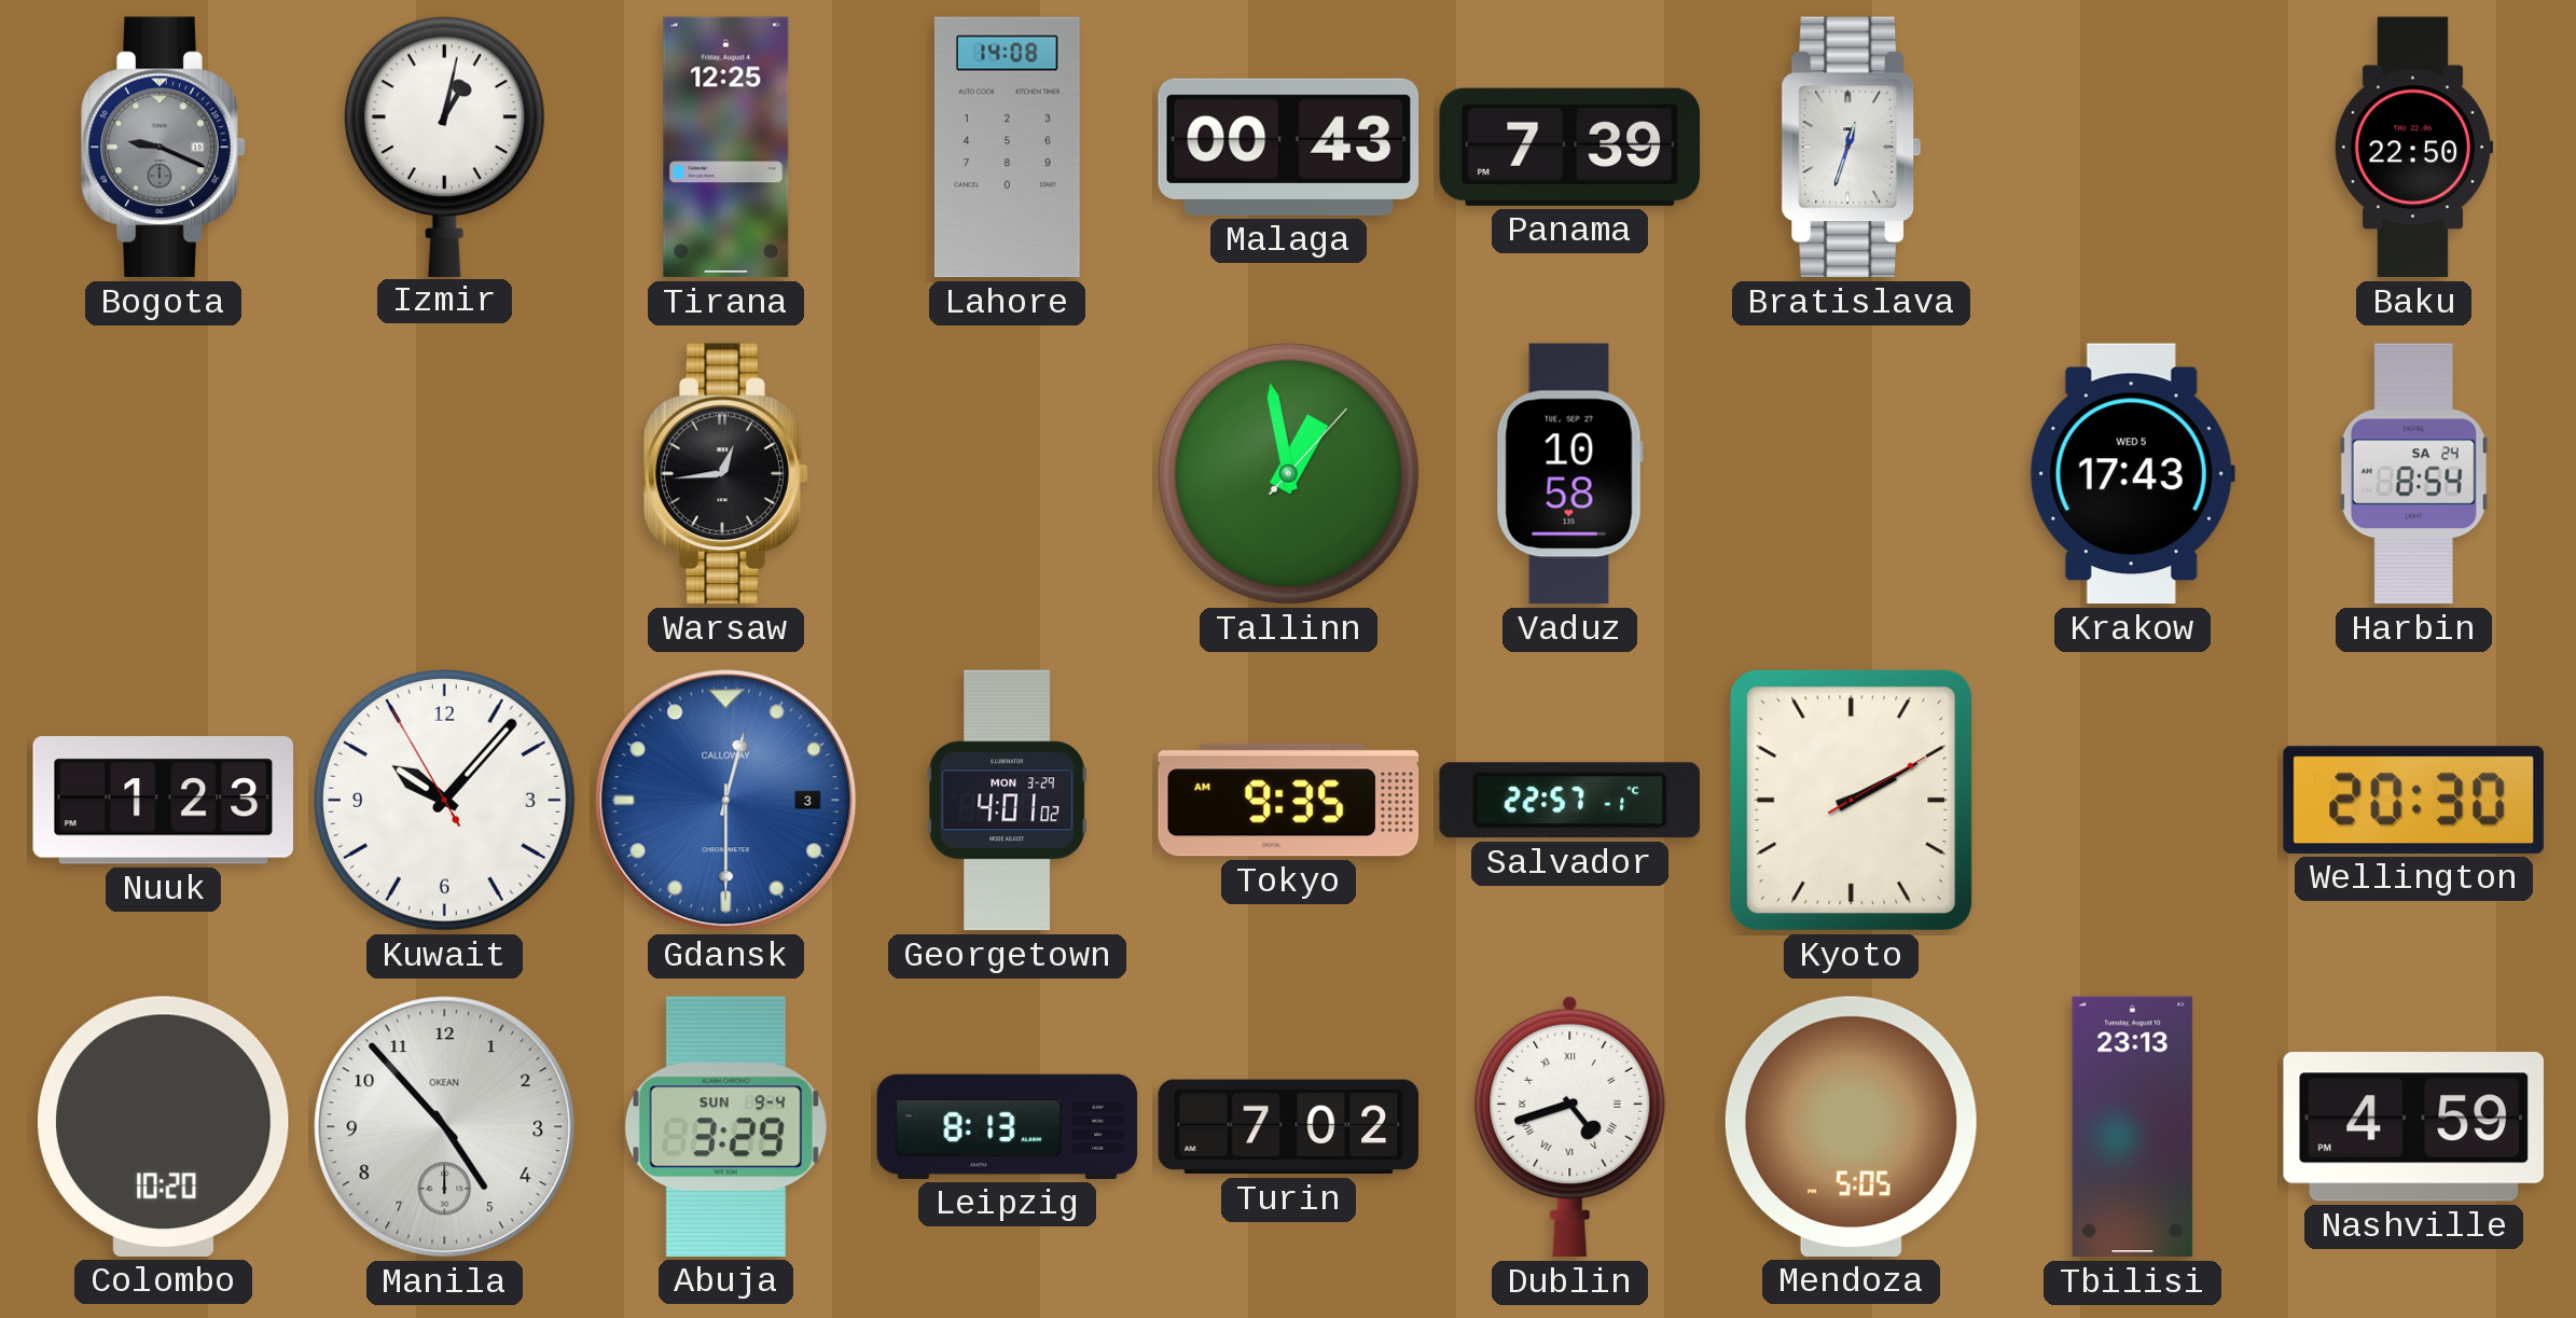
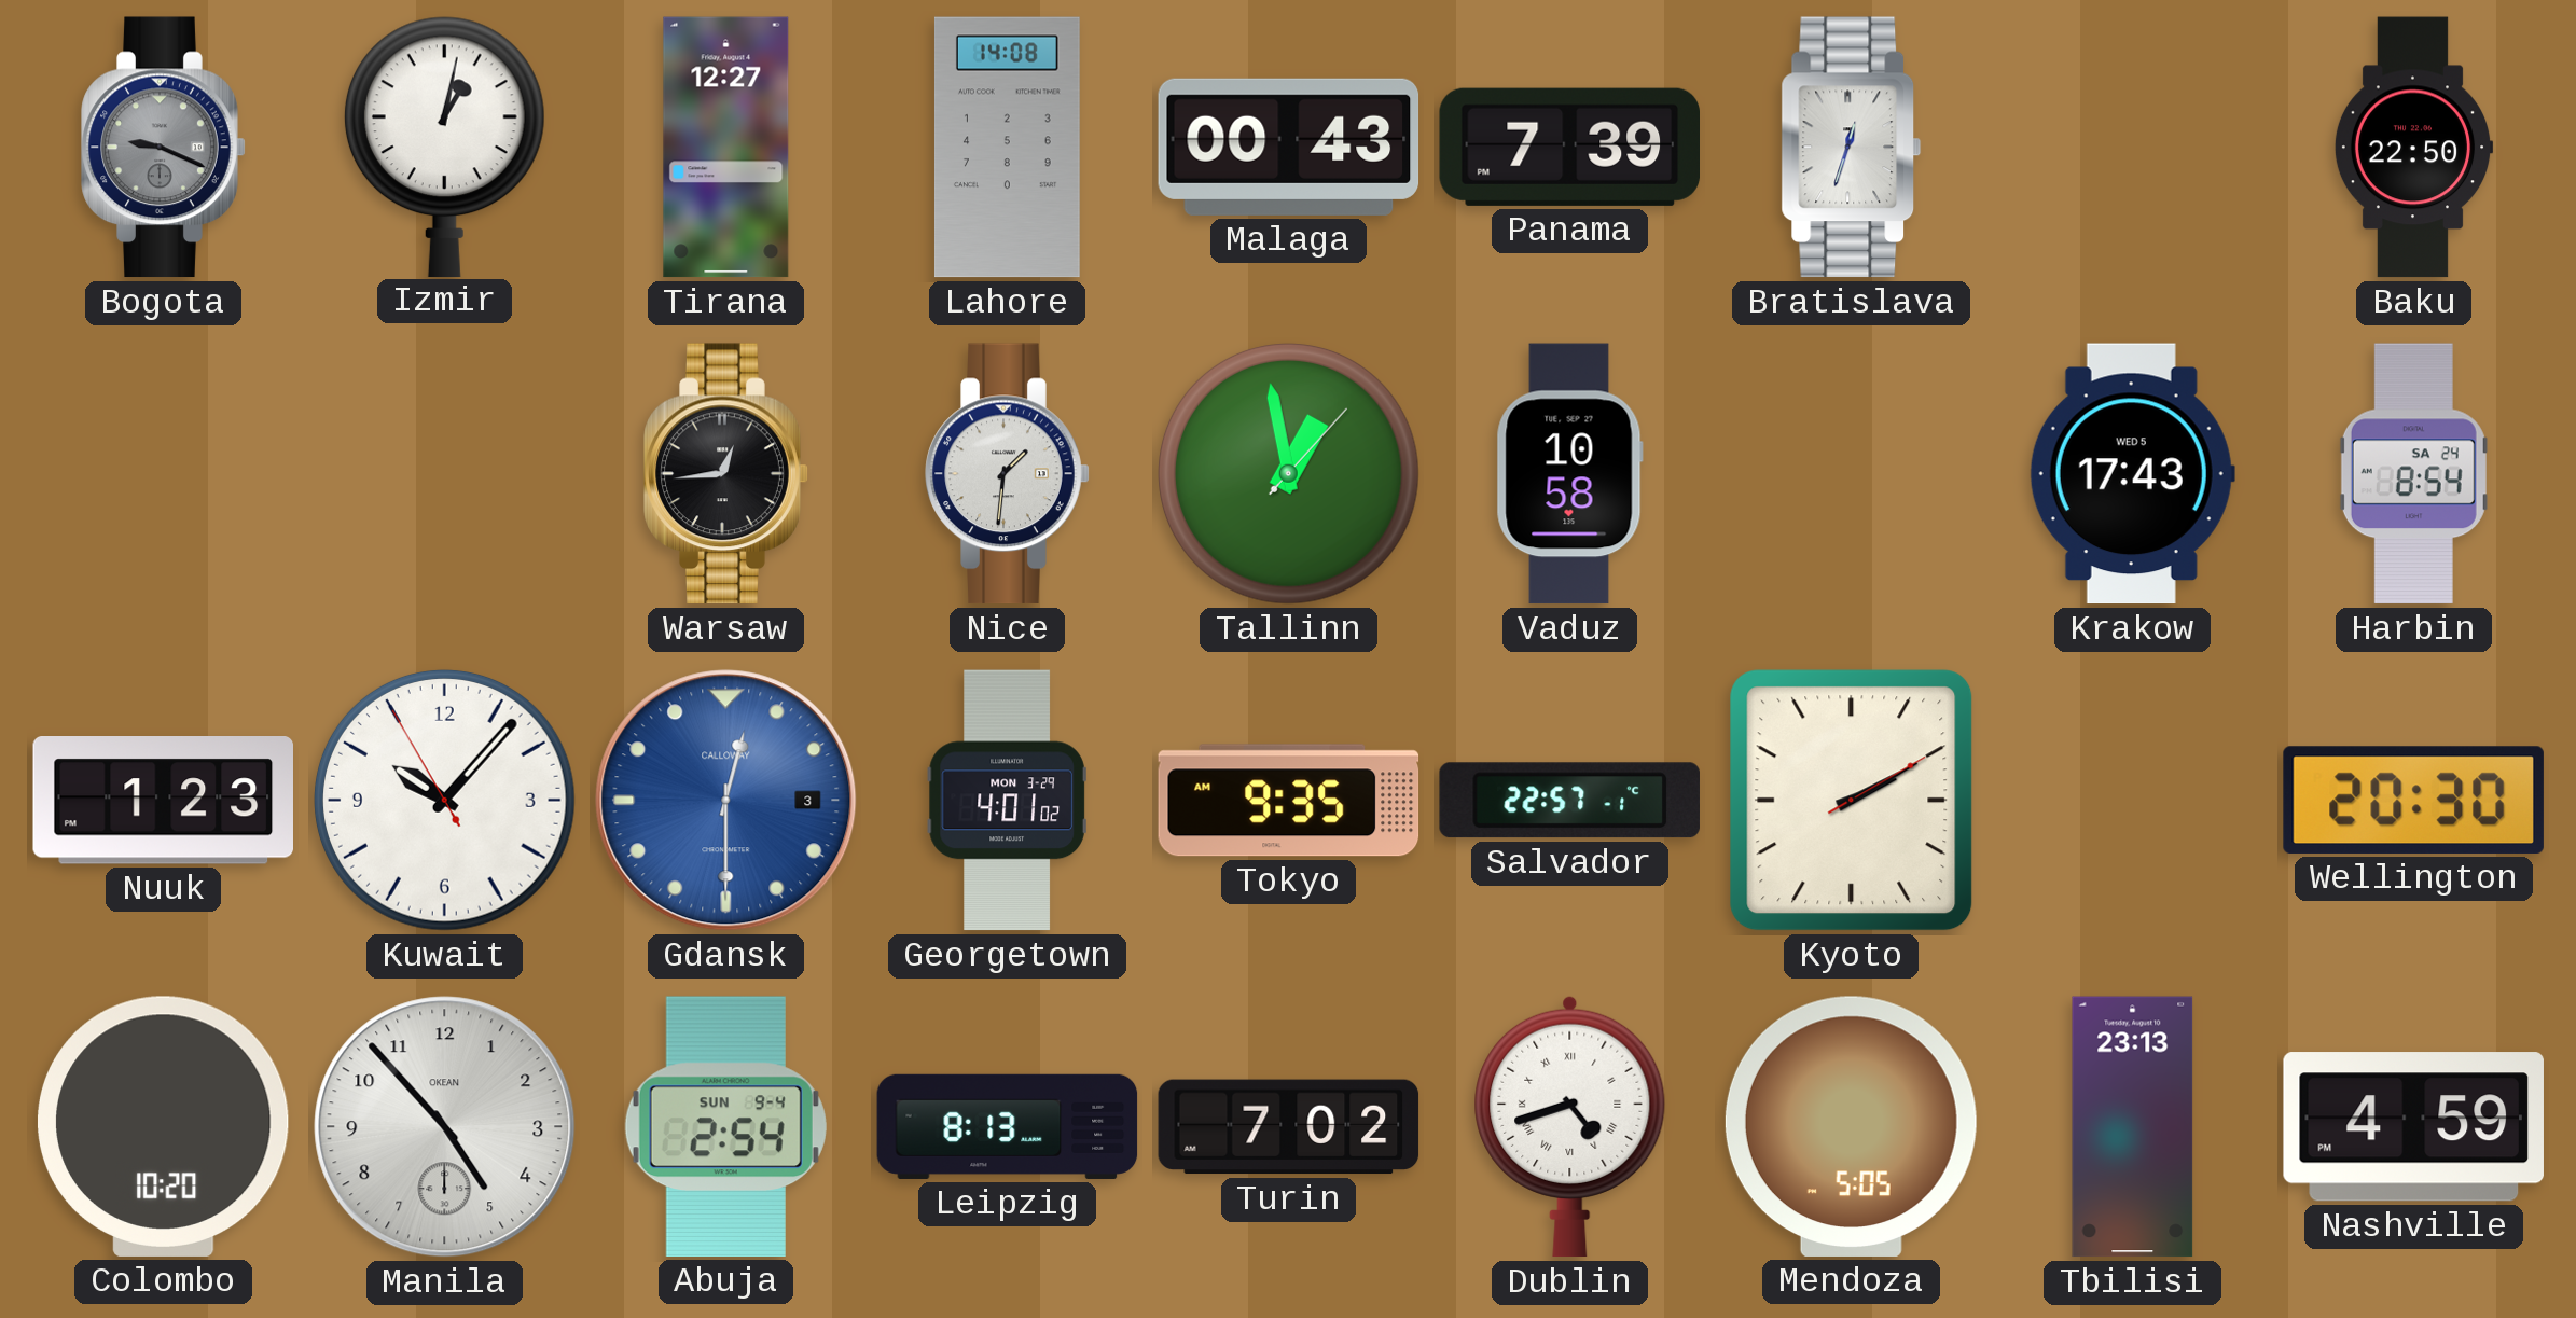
Tirana: 12:25 -> 12:27
Nice: none -> 1:31
Abuja: 3:29 -> 2:54
